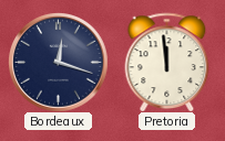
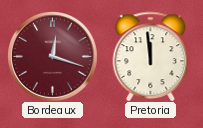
Bordeaux dial: navy -> burgundy
